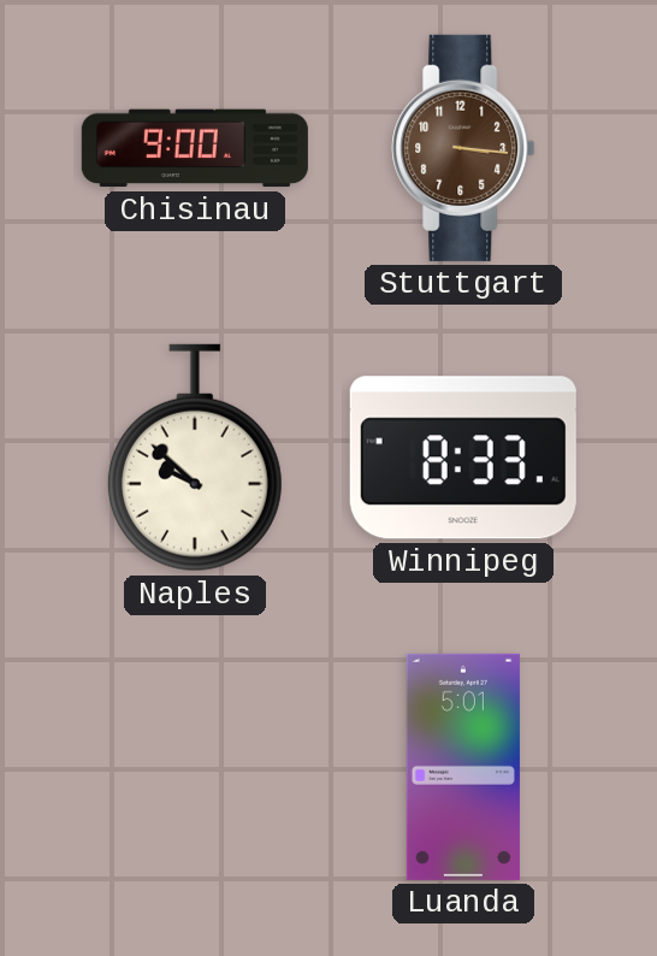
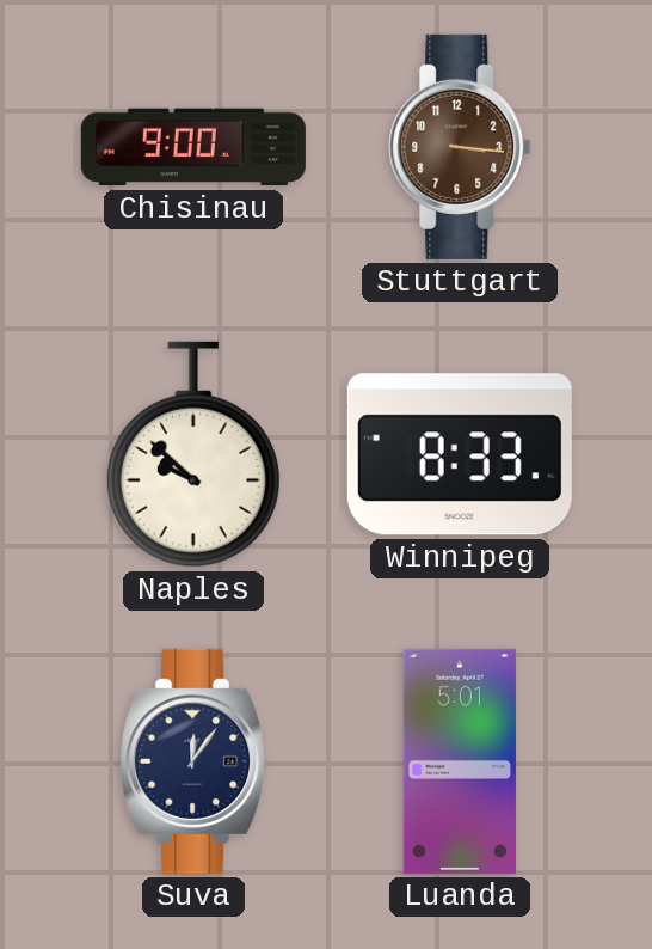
Suva: none -> 12:06
